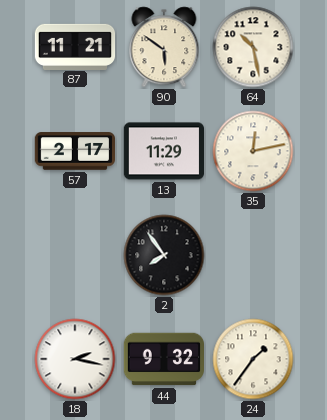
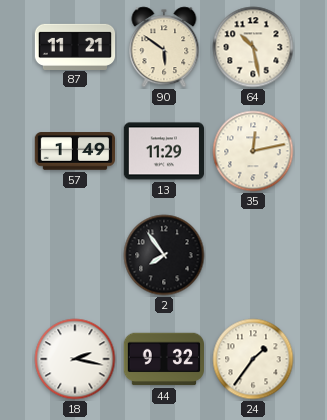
57: 2:17 -> 1:49
